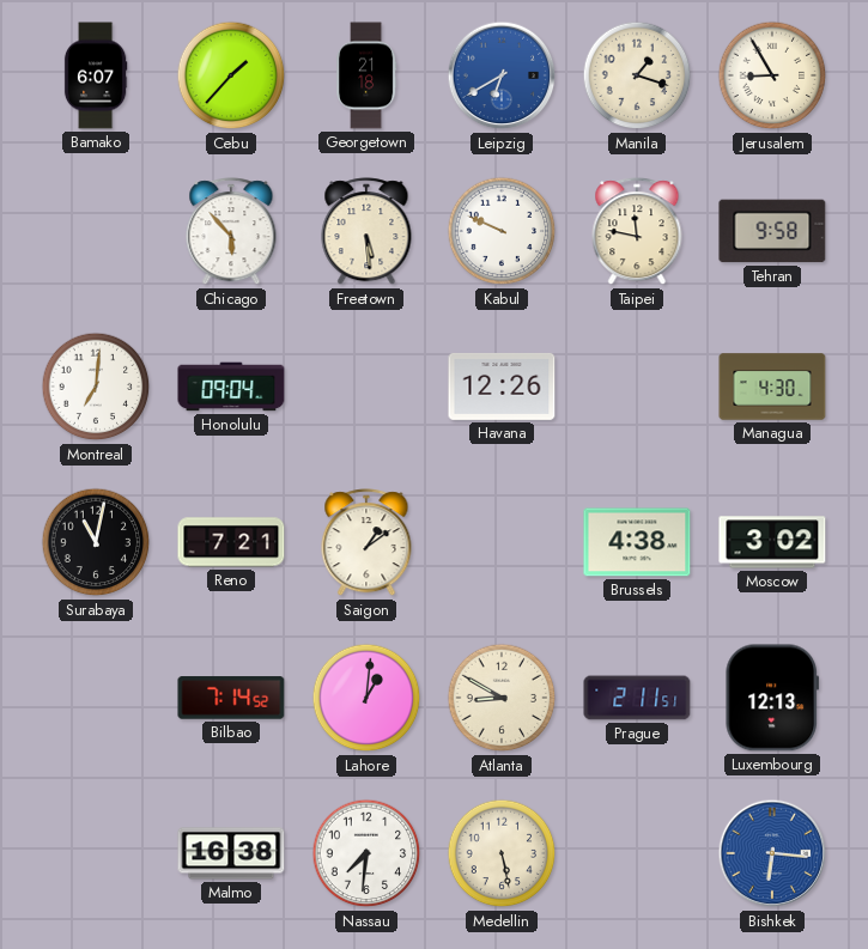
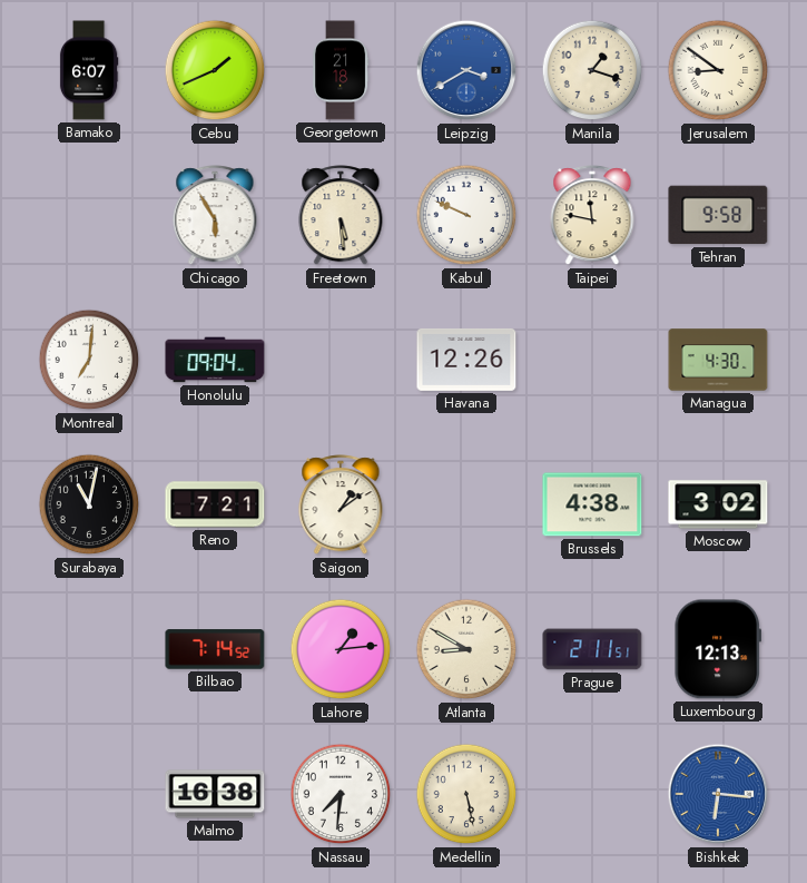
Cebu: 1:37 -> 1:41
Leipzig: 6:40 -> 3:40
Jerusalem: 8:55 -> 8:51
Chicago: 5:53 -> 5:55
Lahore: 1:01 -> 1:14
